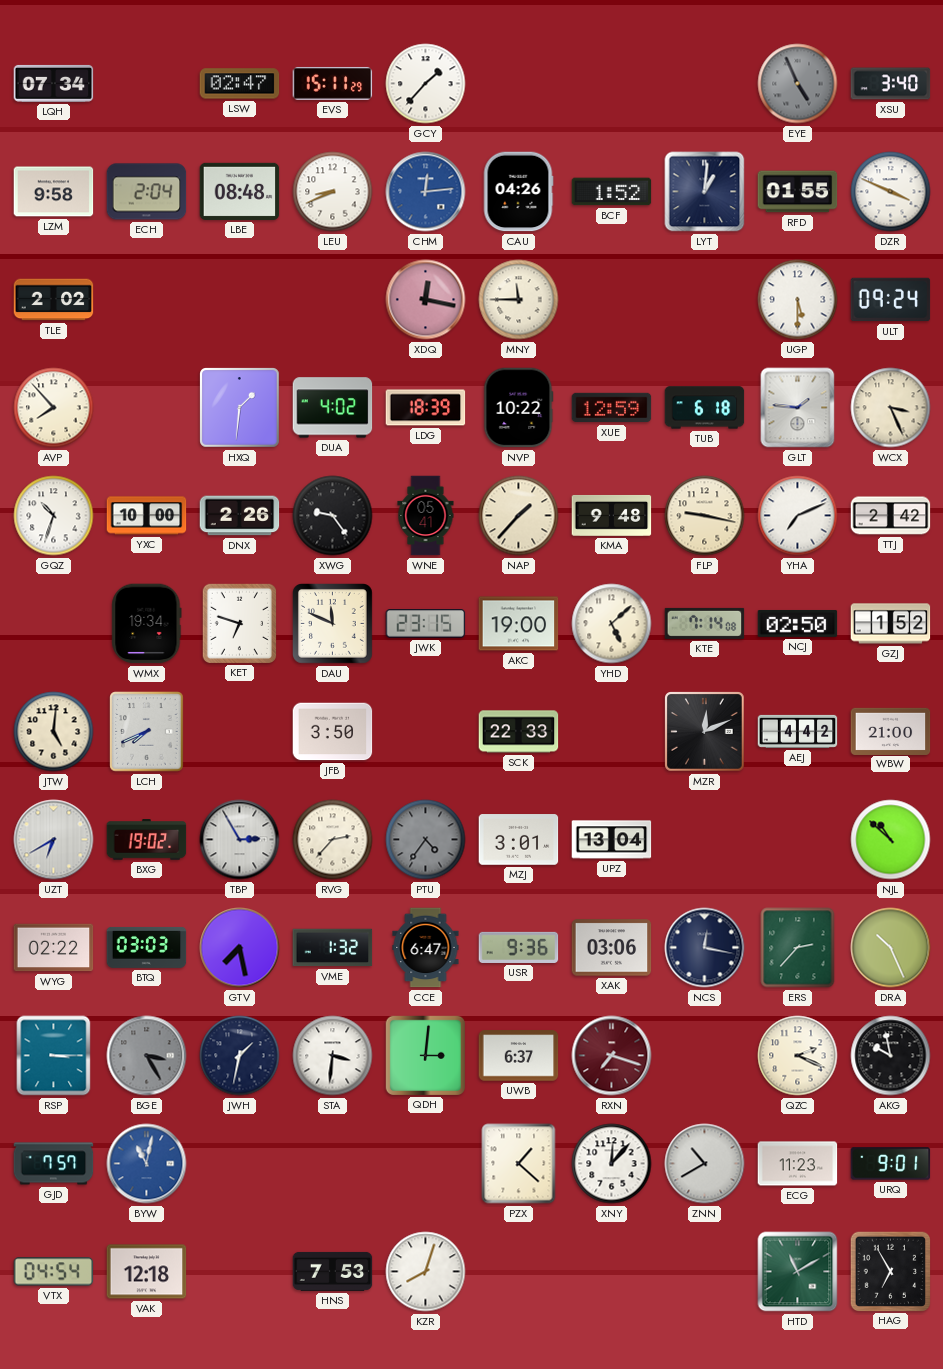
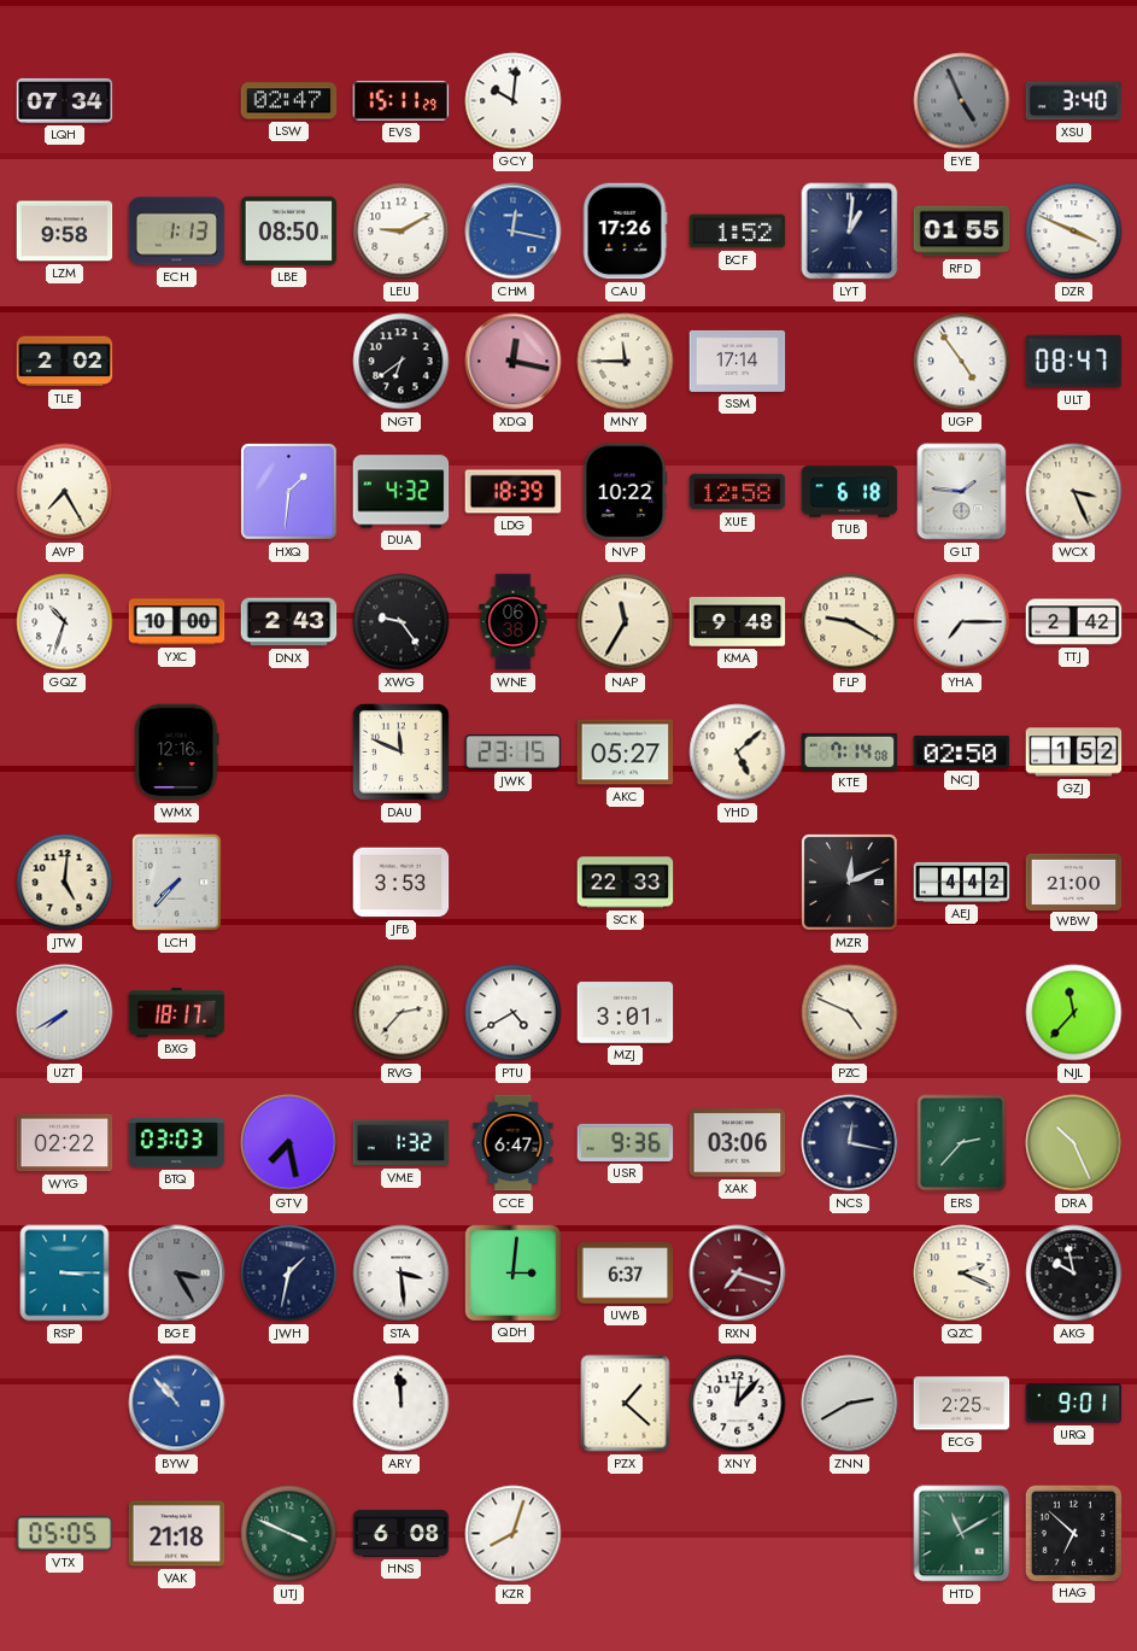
GCY: 1:37 -> 10:01
ECH: 2:04 -> 1:13
LBE: 08:48 -> 08:50
LEU: 8:41 -> 9:10
CHM: 12:14 -> 12:17
CAU: 04:26 -> 17:26
NGT: none -> 6:39
SSM: none -> 17:14
UGP: 5:30 -> 4:54
ULT: 09:24 -> 08:47
AVP: 7:53 -> 7:25
DUA: 4:02 -> 4:32
XUE: 12:59 -> 12:58
DNX: 2:26 -> 2:43
WNE: 05:41 -> 06:38
NAP: 1:37 -> 11:35
FLP: 9:17 -> 9:20
YHA: 7:11 -> 7:15
WMX: 19:34 -> 12:16
KET: 6:48 -> none
AKC: 19:00 -> 05:27
LCH: 7:41 -> 7:37
JFB: 3:50 -> 3:53
UZT: 6:40 -> 7:40
BXG: 19:02 -> 18:17
TBP: 2:55 -> none
PTU: 4:36 -> 4:40
PTU dial: grey -> white
UPZ: 13:04 -> none
PZC: none -> 4:49
NJL: 10:52 -> 11:37
STA: 3:31 -> 3:29
GJD: 7:57 -> none
BYW: 11:02 -> 10:53
ARY: none -> 11:59
ZNN: 10:40 -> 2:40
ECG: 11:23 -> 2:25
VTX: 04:54 -> 05:05
VAK: 12:18 -> 21:18
UTJ: none -> 3:49
HNS: 7:53 -> 6:08
HAG: 6:55 -> 6:52
